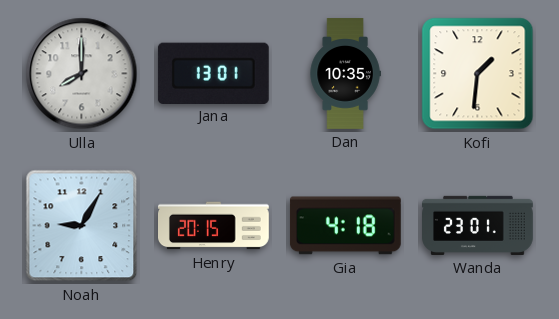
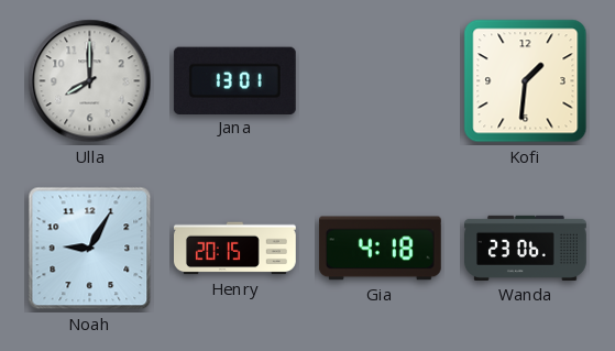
Dan: 10:35 -> none
Wanda: 23:01 -> 23:06
